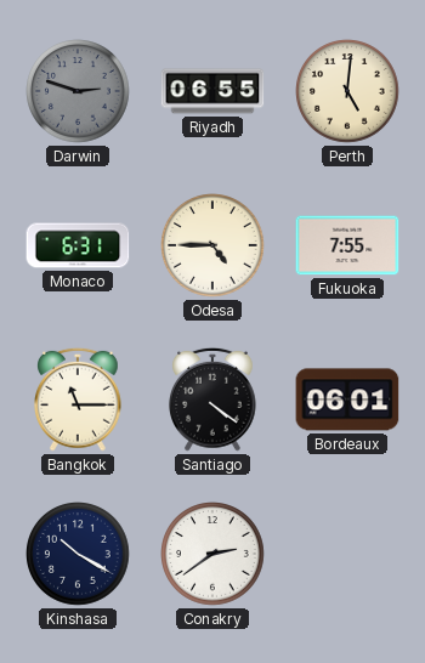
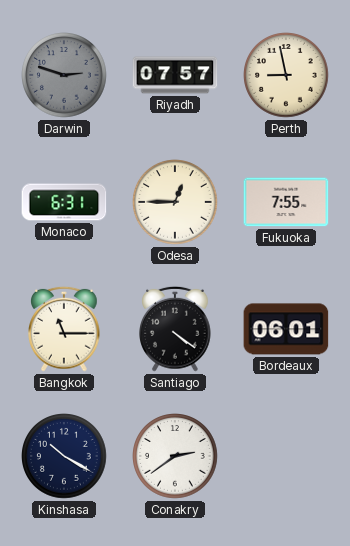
Riyadh: 06:55 -> 07:57
Perth: 5:01 -> 8:58
Odesa: 4:45 -> 12:45
